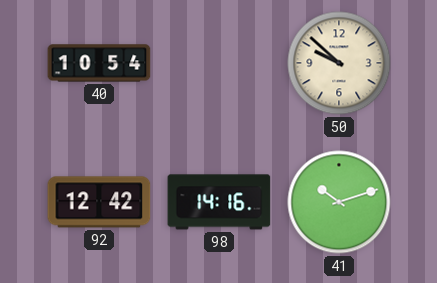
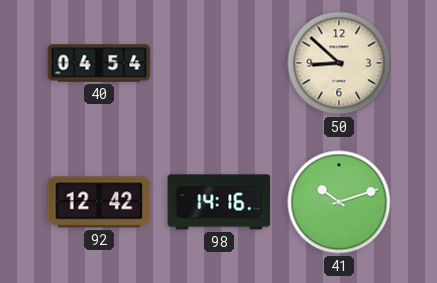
40: 10:54 -> 04:54
50: 9:52 -> 8:52
